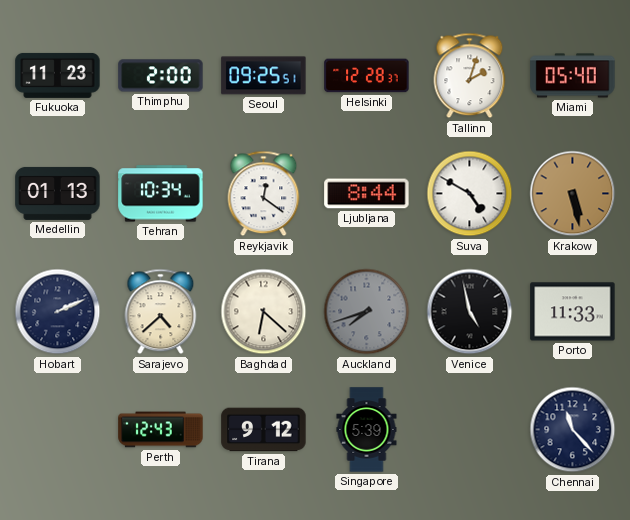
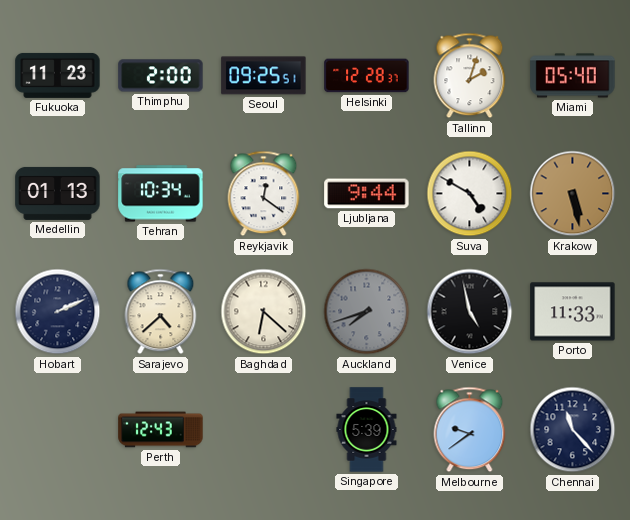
Ljubljana: 8:44 -> 9:44
Tirana: 9:12 -> none
Melbourne: none -> 9:39
